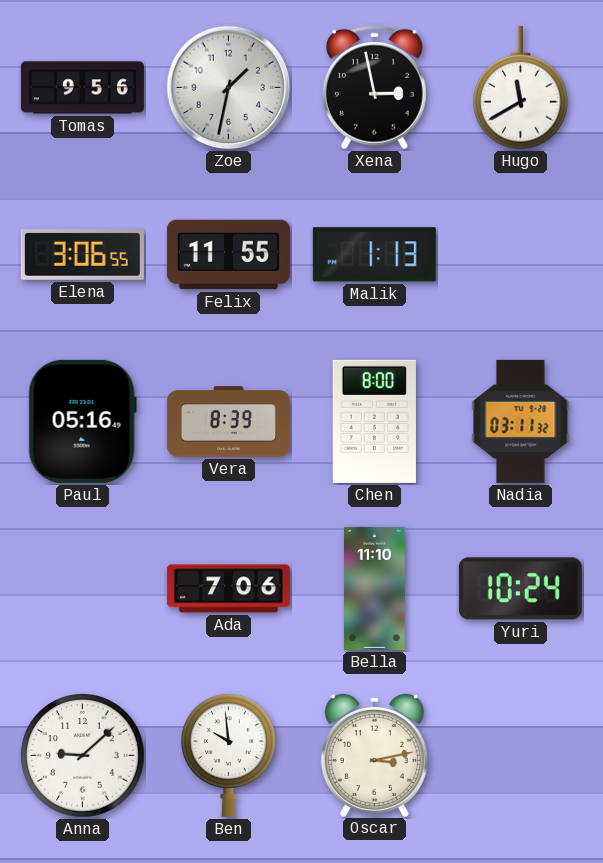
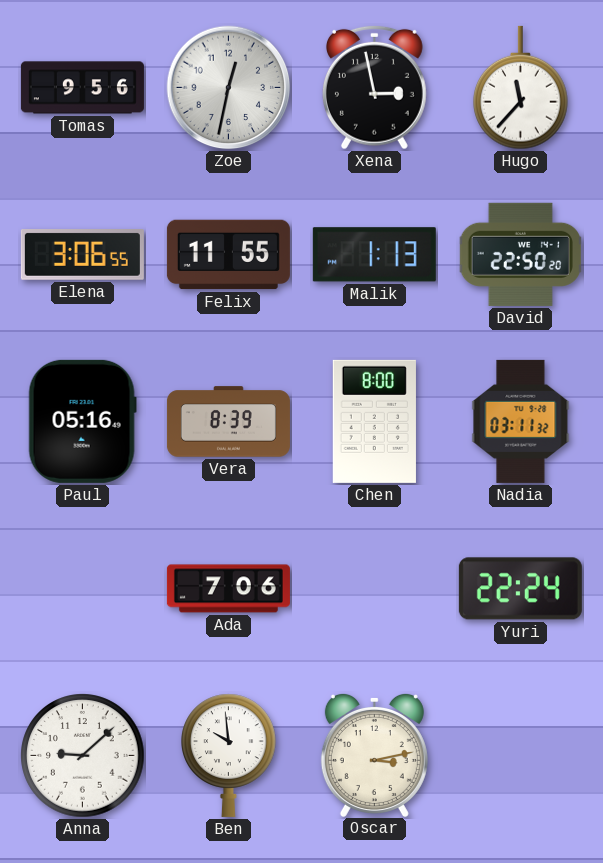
Zoe: 1:32 -> 12:32
Hugo: 11:40 -> 11:37
David: none -> 22:50
Bella: 11:10 -> none
Yuri: 10:24 -> 22:24
